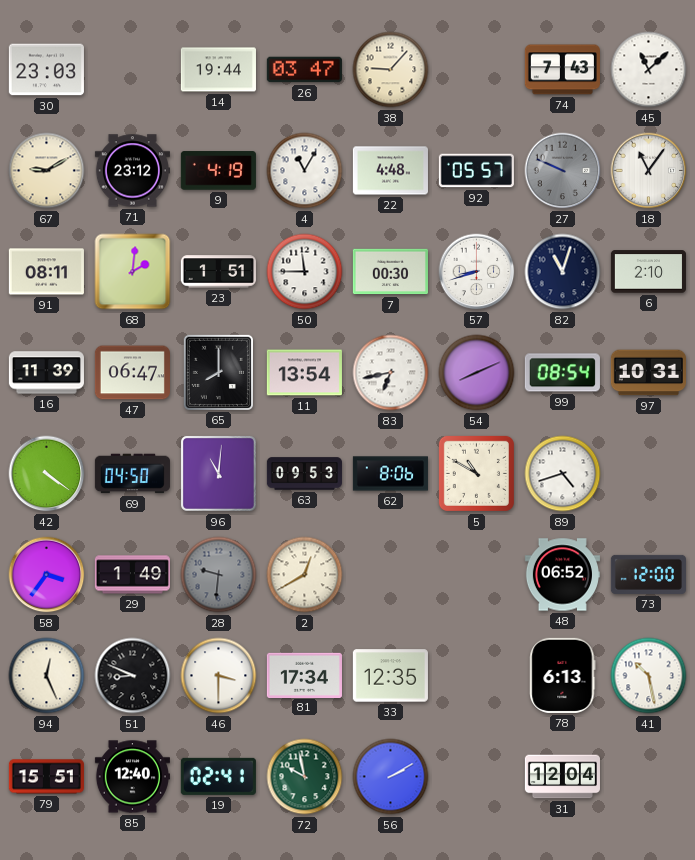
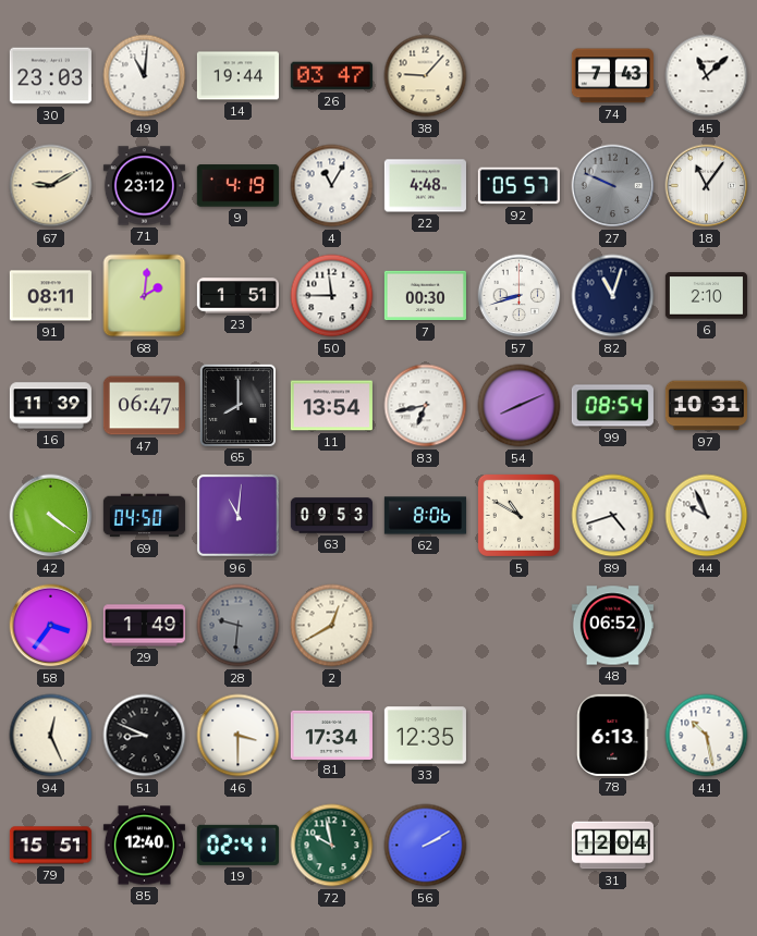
49: none -> 11:01
44: none -> 9:56
73: 12:00 -> none
